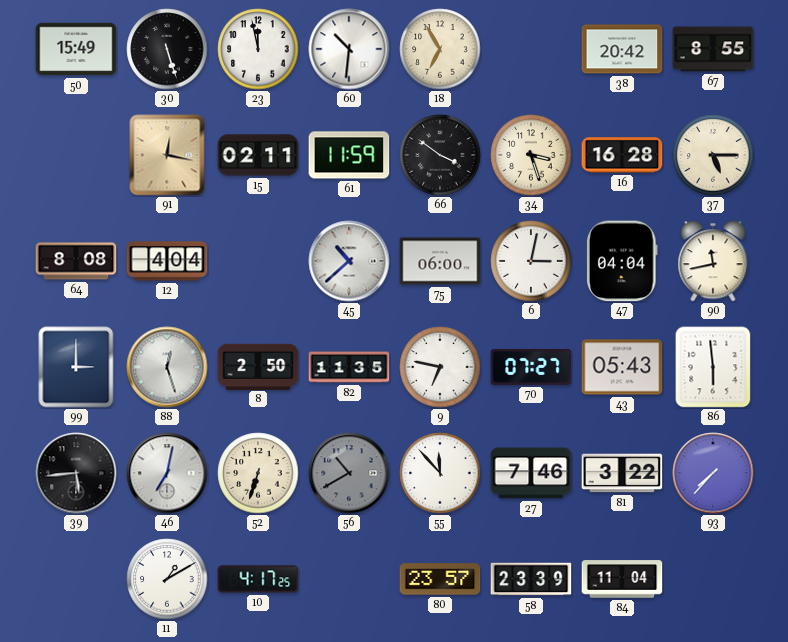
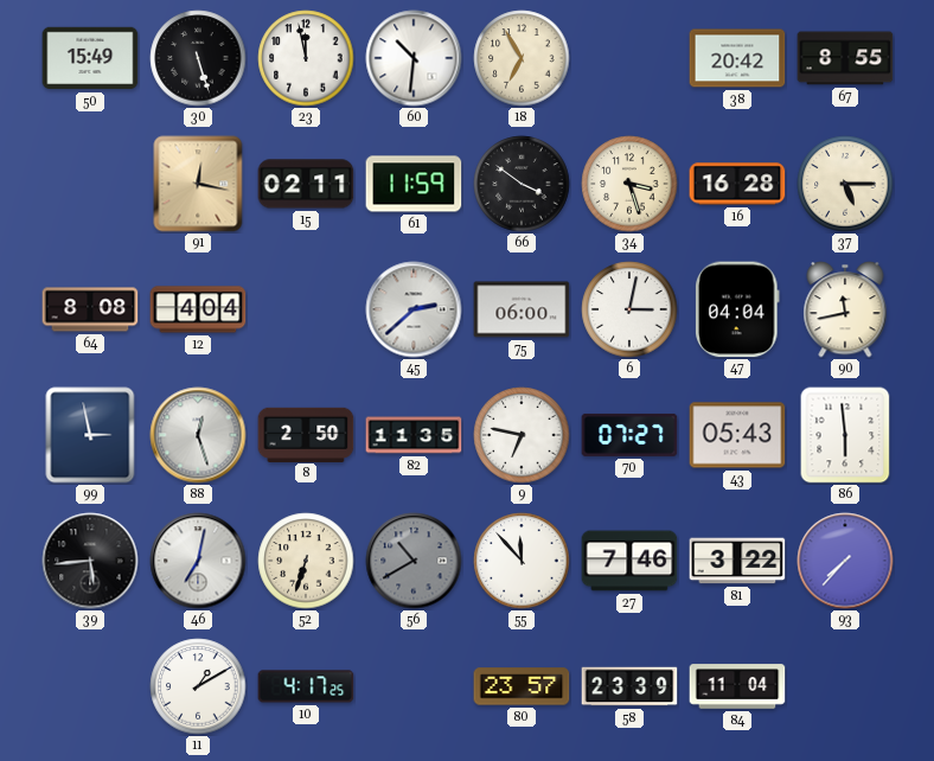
45: 10:38 -> 2:38
99: 3:00 -> 2:58
